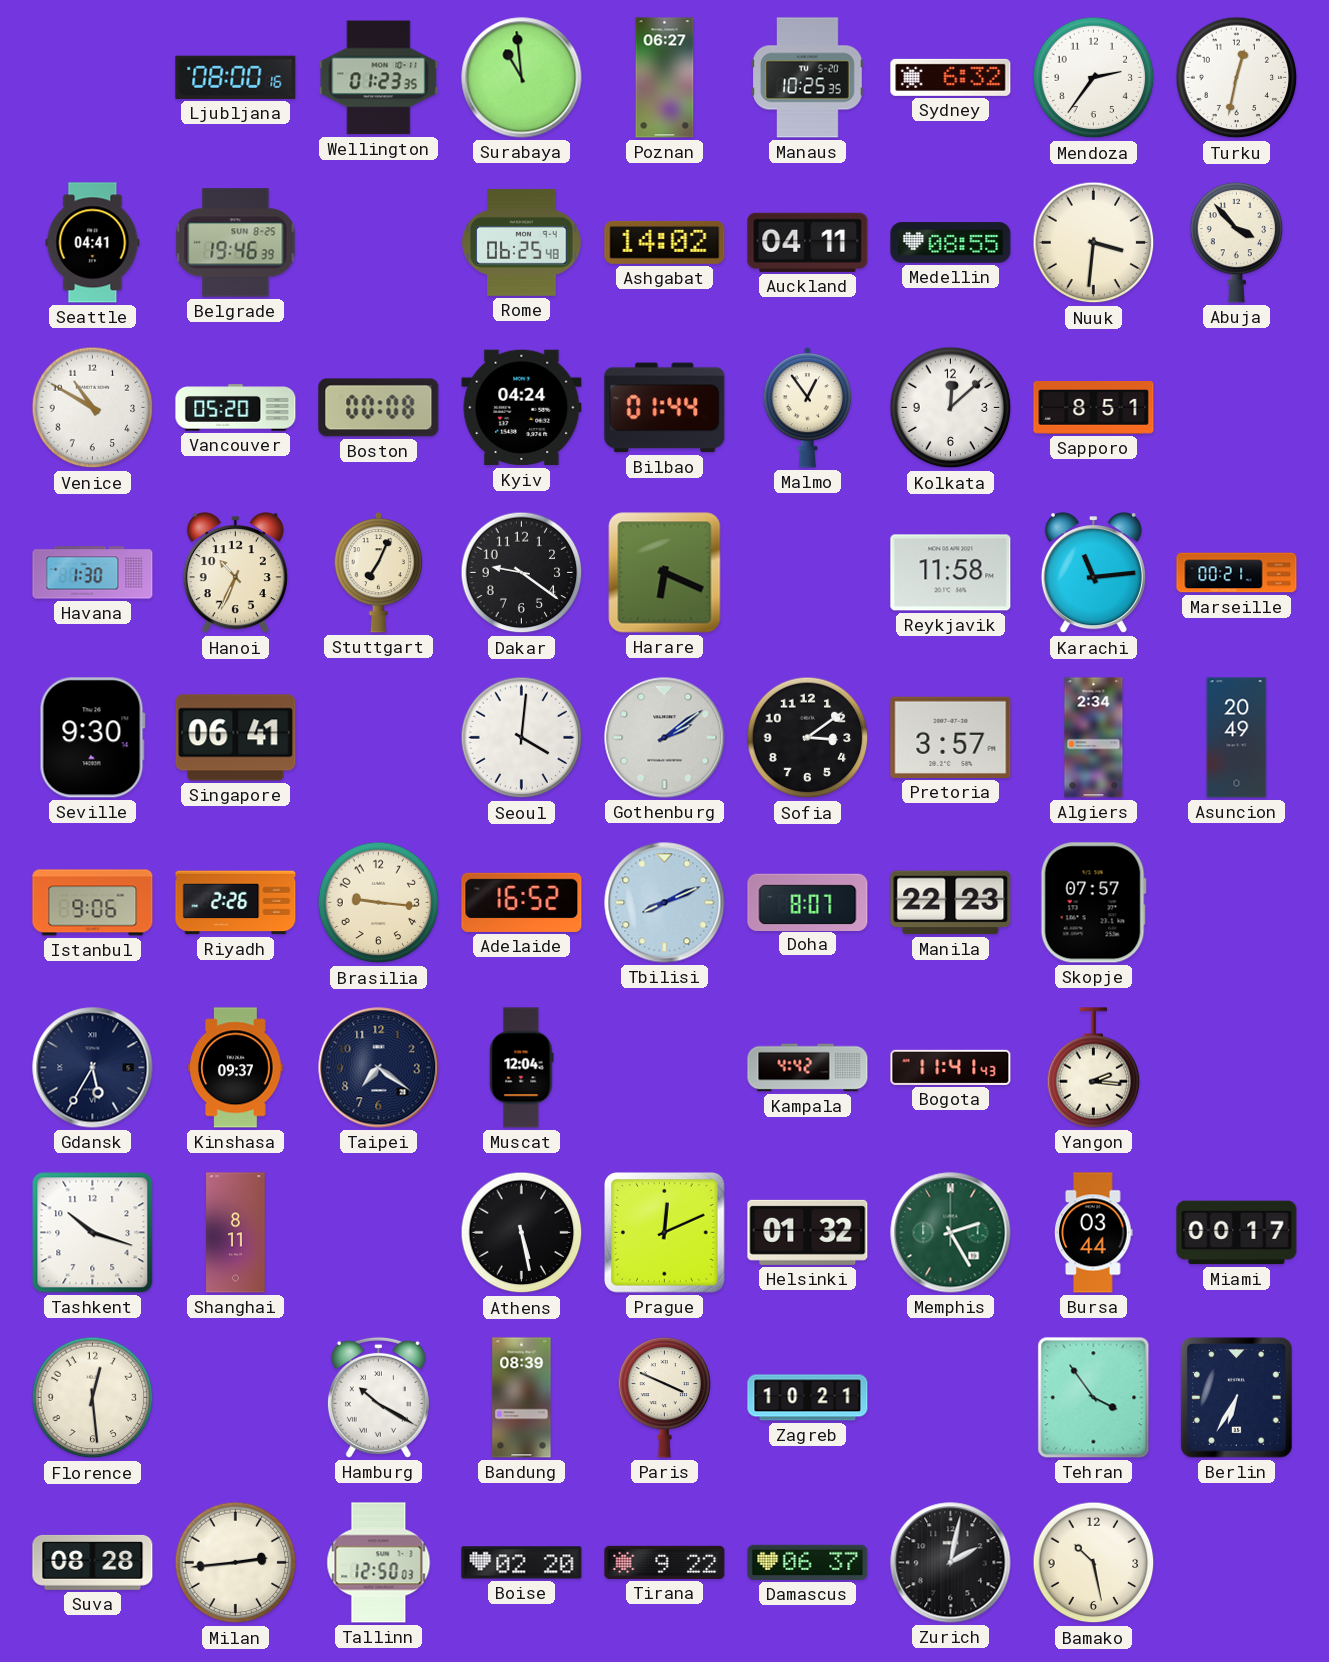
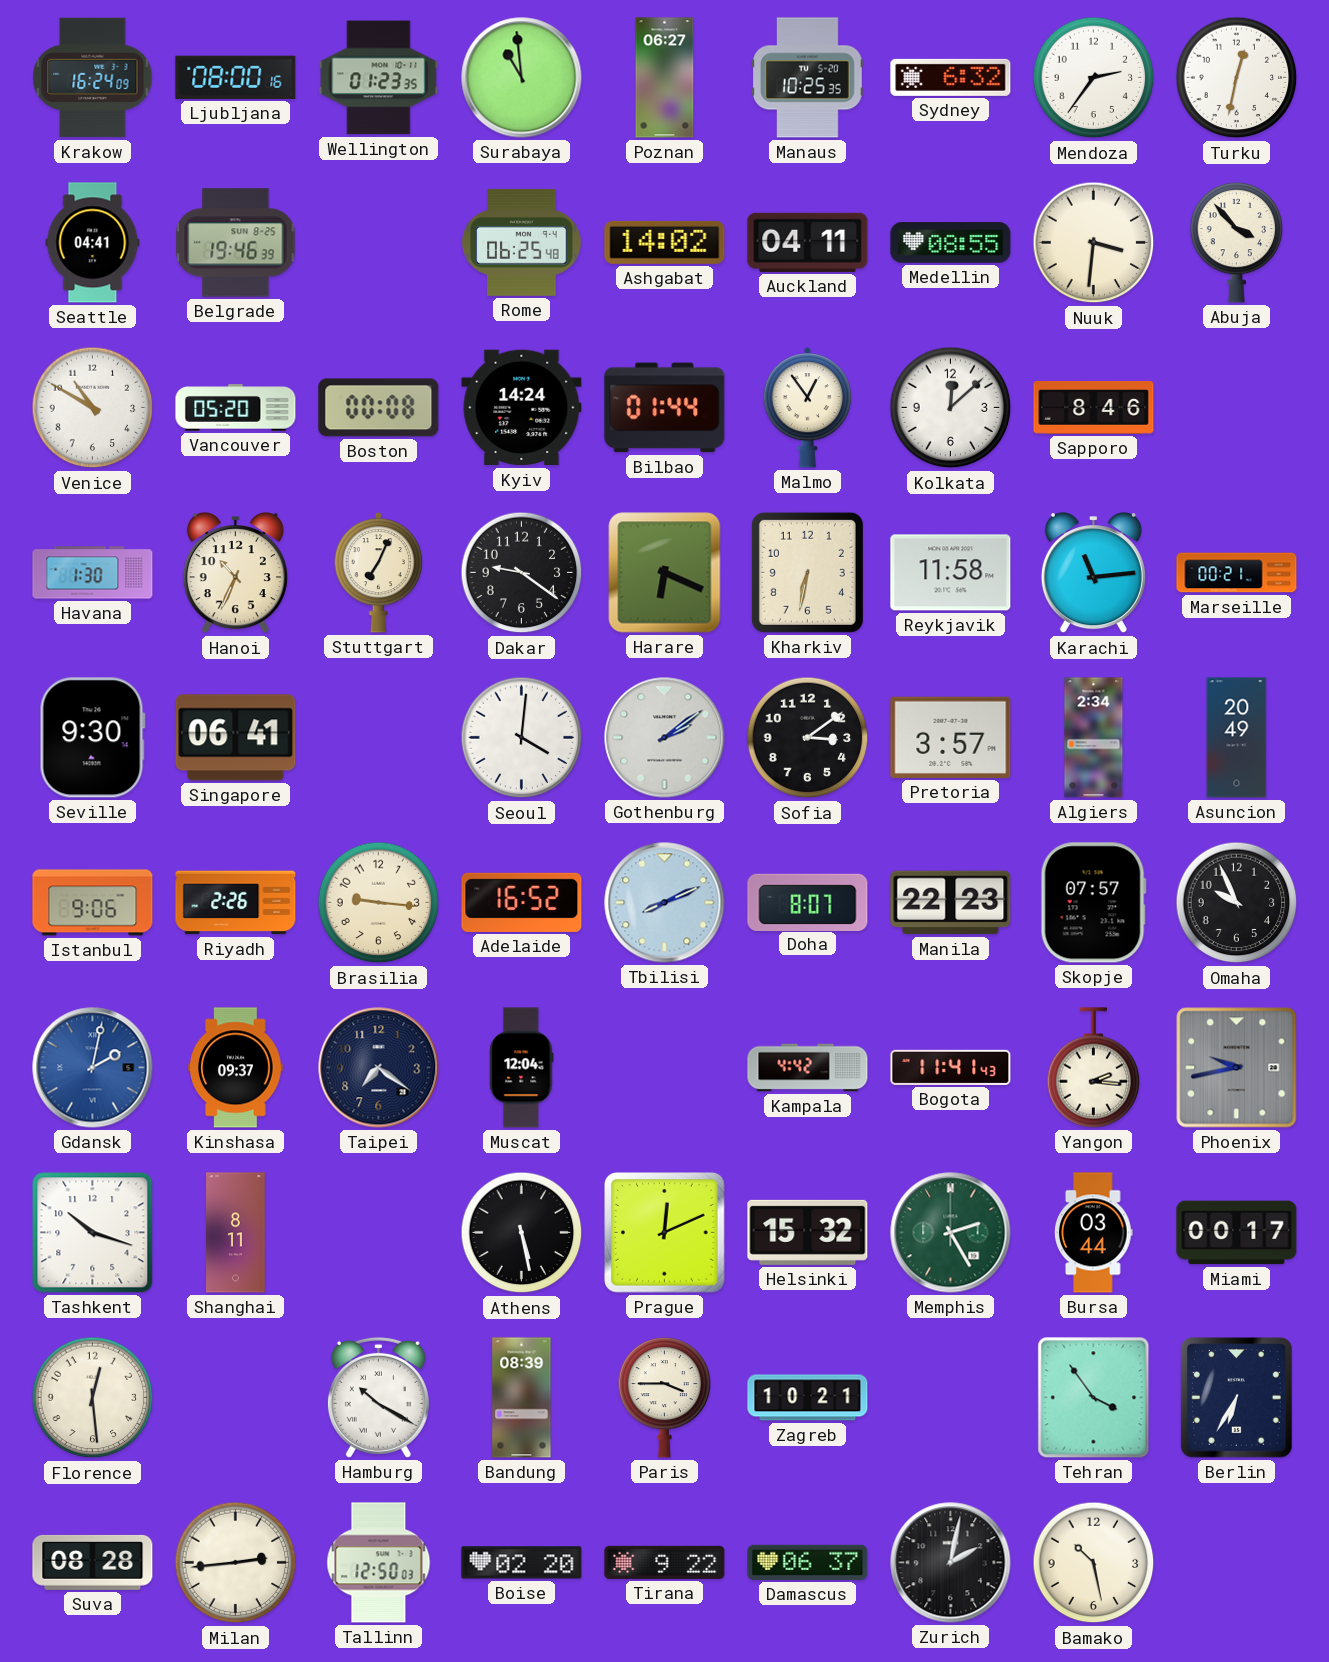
Krakow: none -> 16:24
Kyiv: 04:24 -> 14:24
Sapporo: 8:51 -> 8:46
Kharkiv: none -> 6:32
Omaha: none -> 9:56
Gdansk: 5:35 -> 2:02
Gdansk dial: navy -> blue
Phoenix: none -> 9:43
Helsinki: 01:32 -> 15:32
Paris: 3:49 -> 3:45
